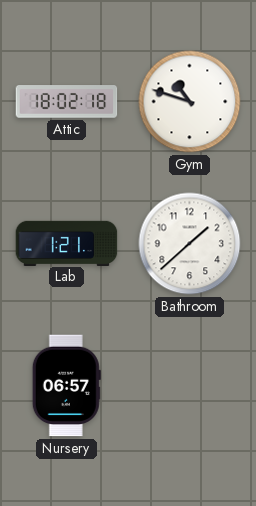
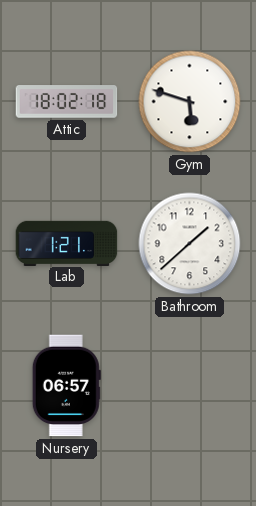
Gym: 10:48 -> 5:48
